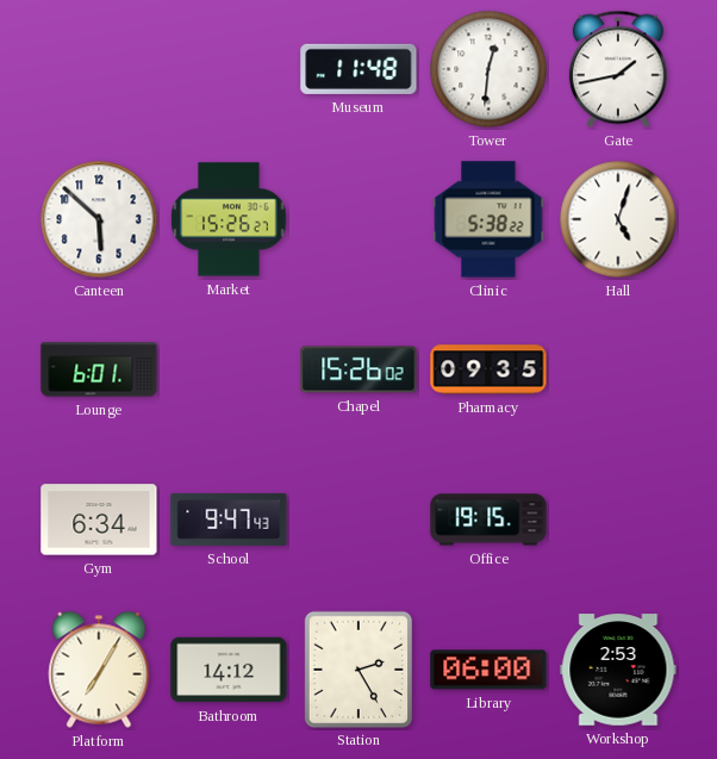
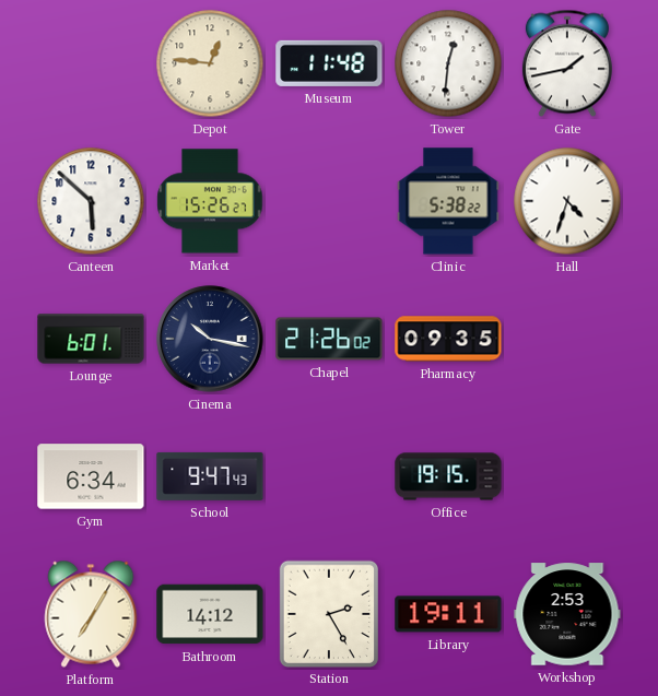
Depot: none -> 12:46
Hall: 5:03 -> 4:33
Cinema: none -> 10:17
Chapel: 15:26 -> 21:26
Library: 06:00 -> 19:11
